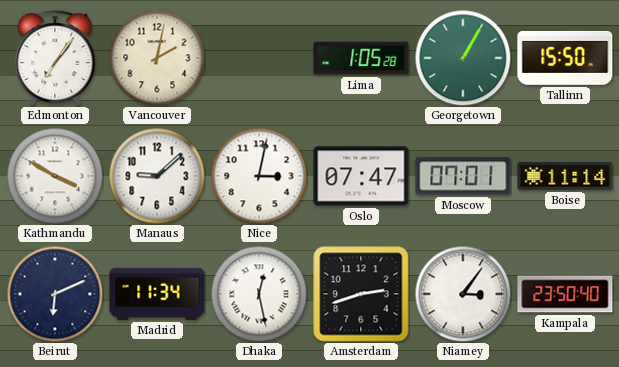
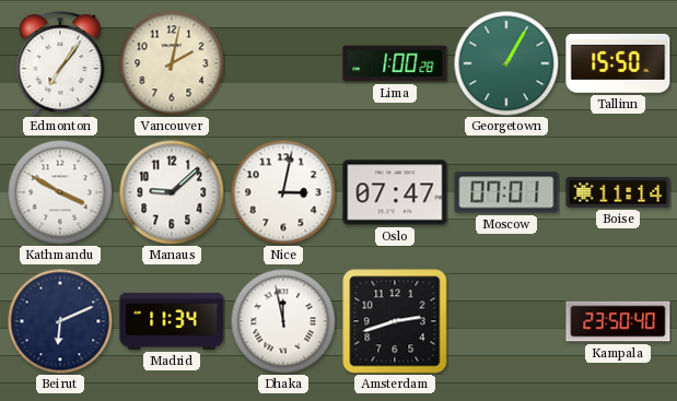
Lima: 1:05 -> 1:00
Dhaka: 12:28 -> 11:58
Niamey: 3:06 -> none
